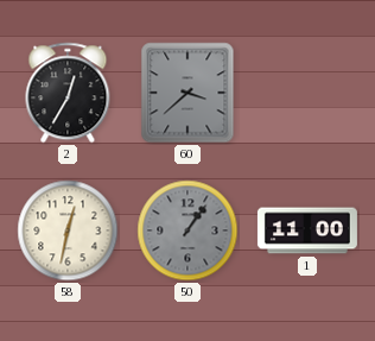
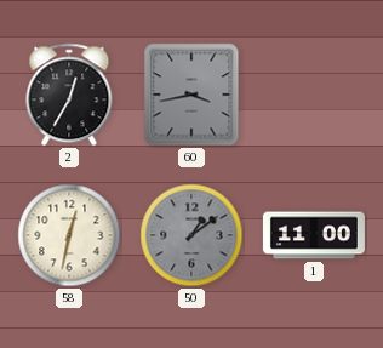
60: 3:38 -> 3:43
50: 1:06 -> 1:09
